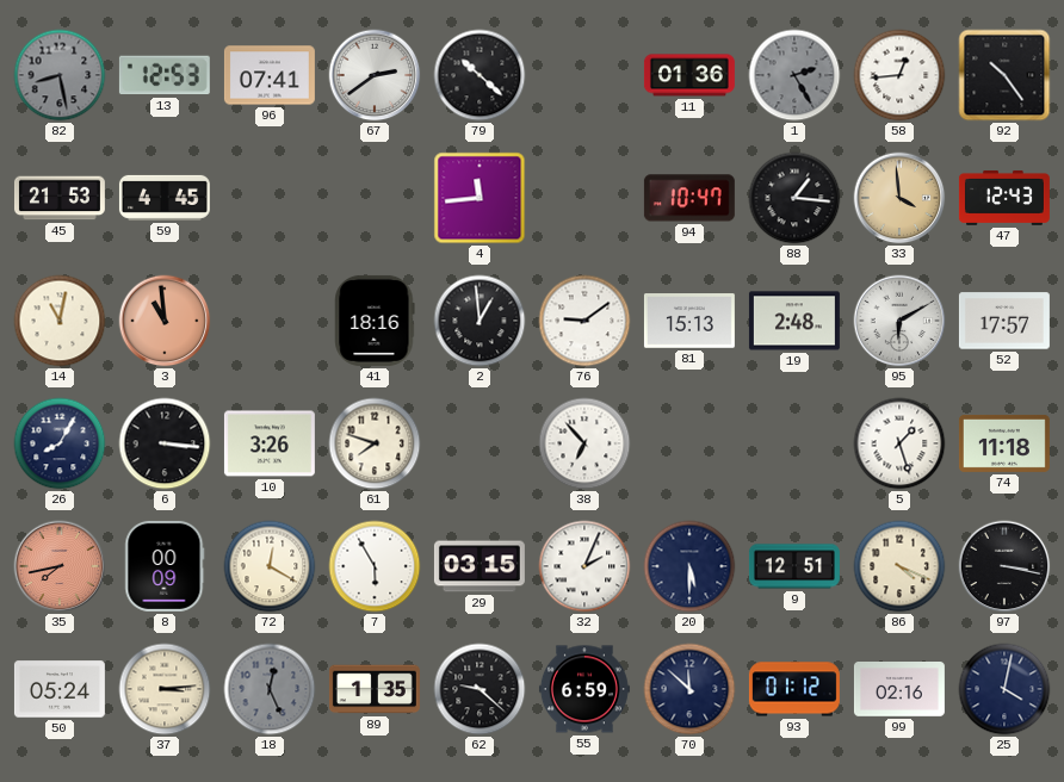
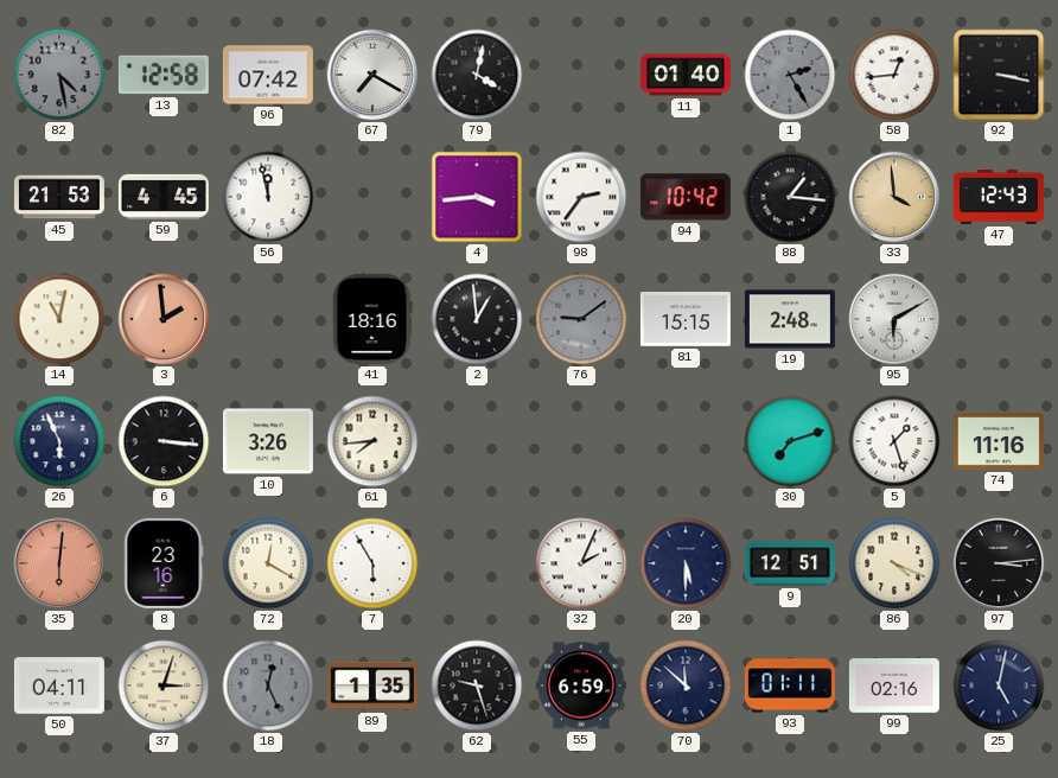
82: 8:28 -> 4:28
13: 12:53 -> 12:58
96: 07:41 -> 07:42
67: 2:39 -> 7:20
79: 10:22 -> 4:02
11: 01:36 -> 01:40
92: 10:24 -> 3:17
56: none -> 11:58
4: 11:44 -> 3:44
98: none -> 2:36
94: 10:47 -> 10:42
3: 10:59 -> 1:59
76 dial: white -> grey
81: 15:13 -> 15:15
52: 17:57 -> none
26: 8:05 -> 5:56
61: 7:48 -> 7:44
38: 6:53 -> none
30: none -> 7:12
74: 11:18 -> 11:16
35: 7:43 -> 6:01
8: 00:09 -> 23:16
29: 03:15 -> none
97: 3:17 -> 3:14
50: 05:24 -> 04:11
37: 3:14 -> 3:03
62: 9:22 -> 9:27
93: 01:12 -> 01:11
25: 4:02 -> 5:02
